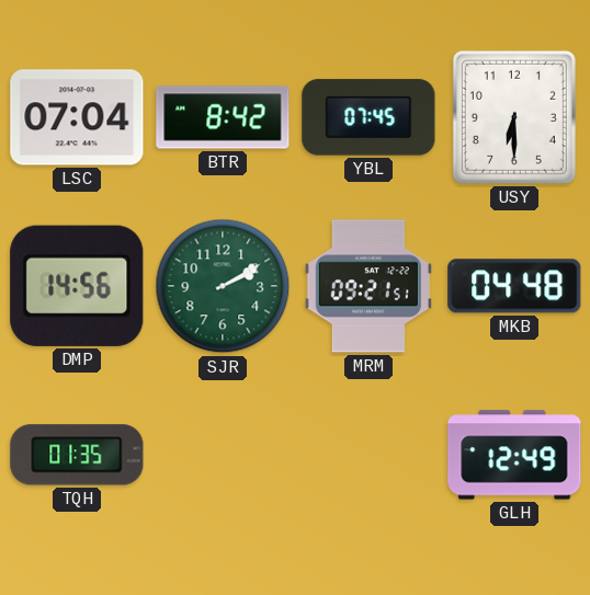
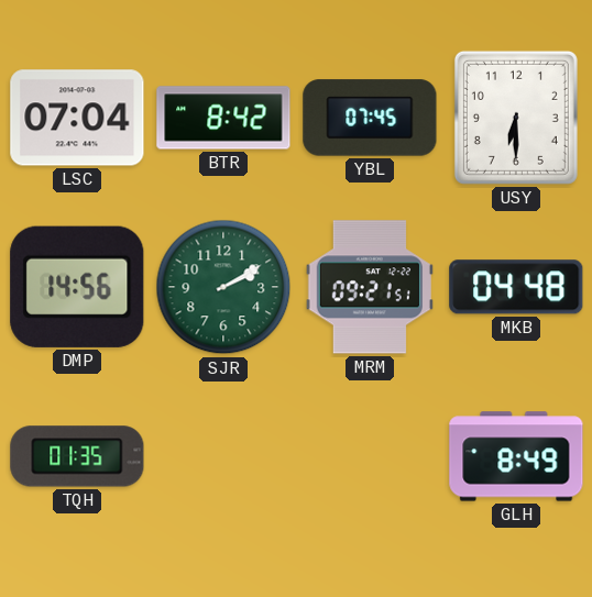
GLH: 12:49 -> 8:49
